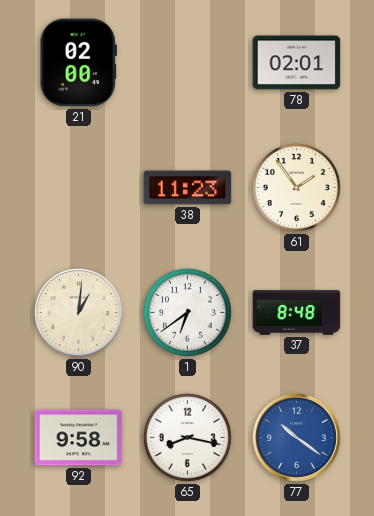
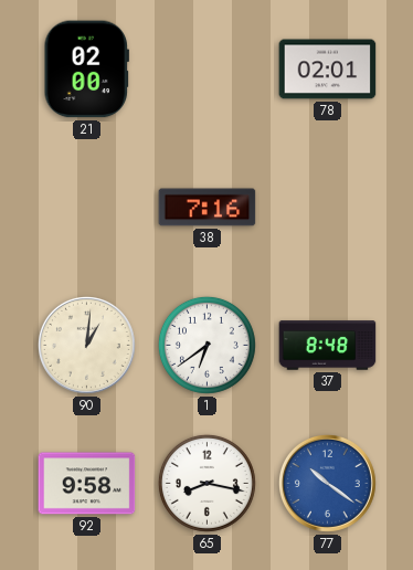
38: 11:23 -> 7:16
61: 1:54 -> none
